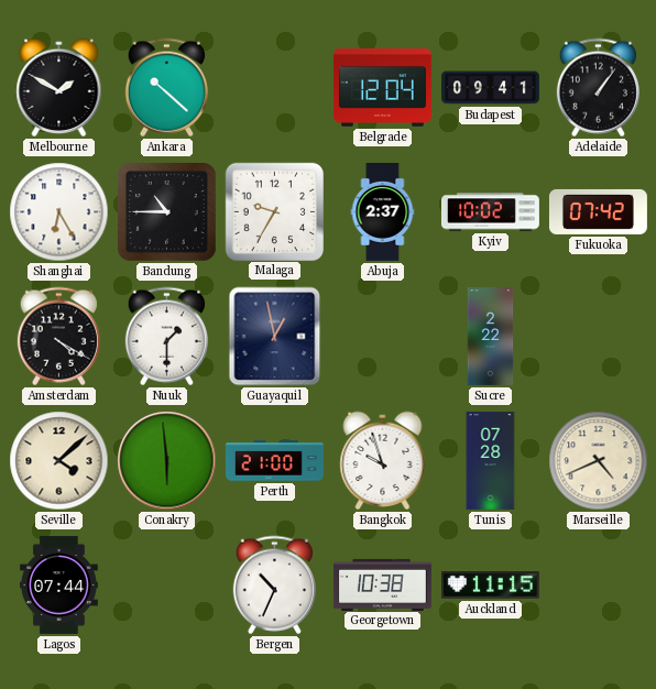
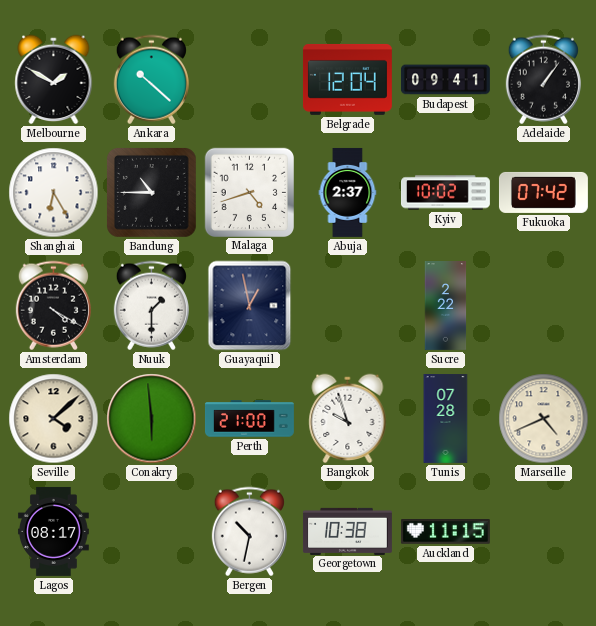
Malaga: 9:35 -> 4:42
Lagos: 07:44 -> 08:17
Bergen: 10:34 -> 10:32
